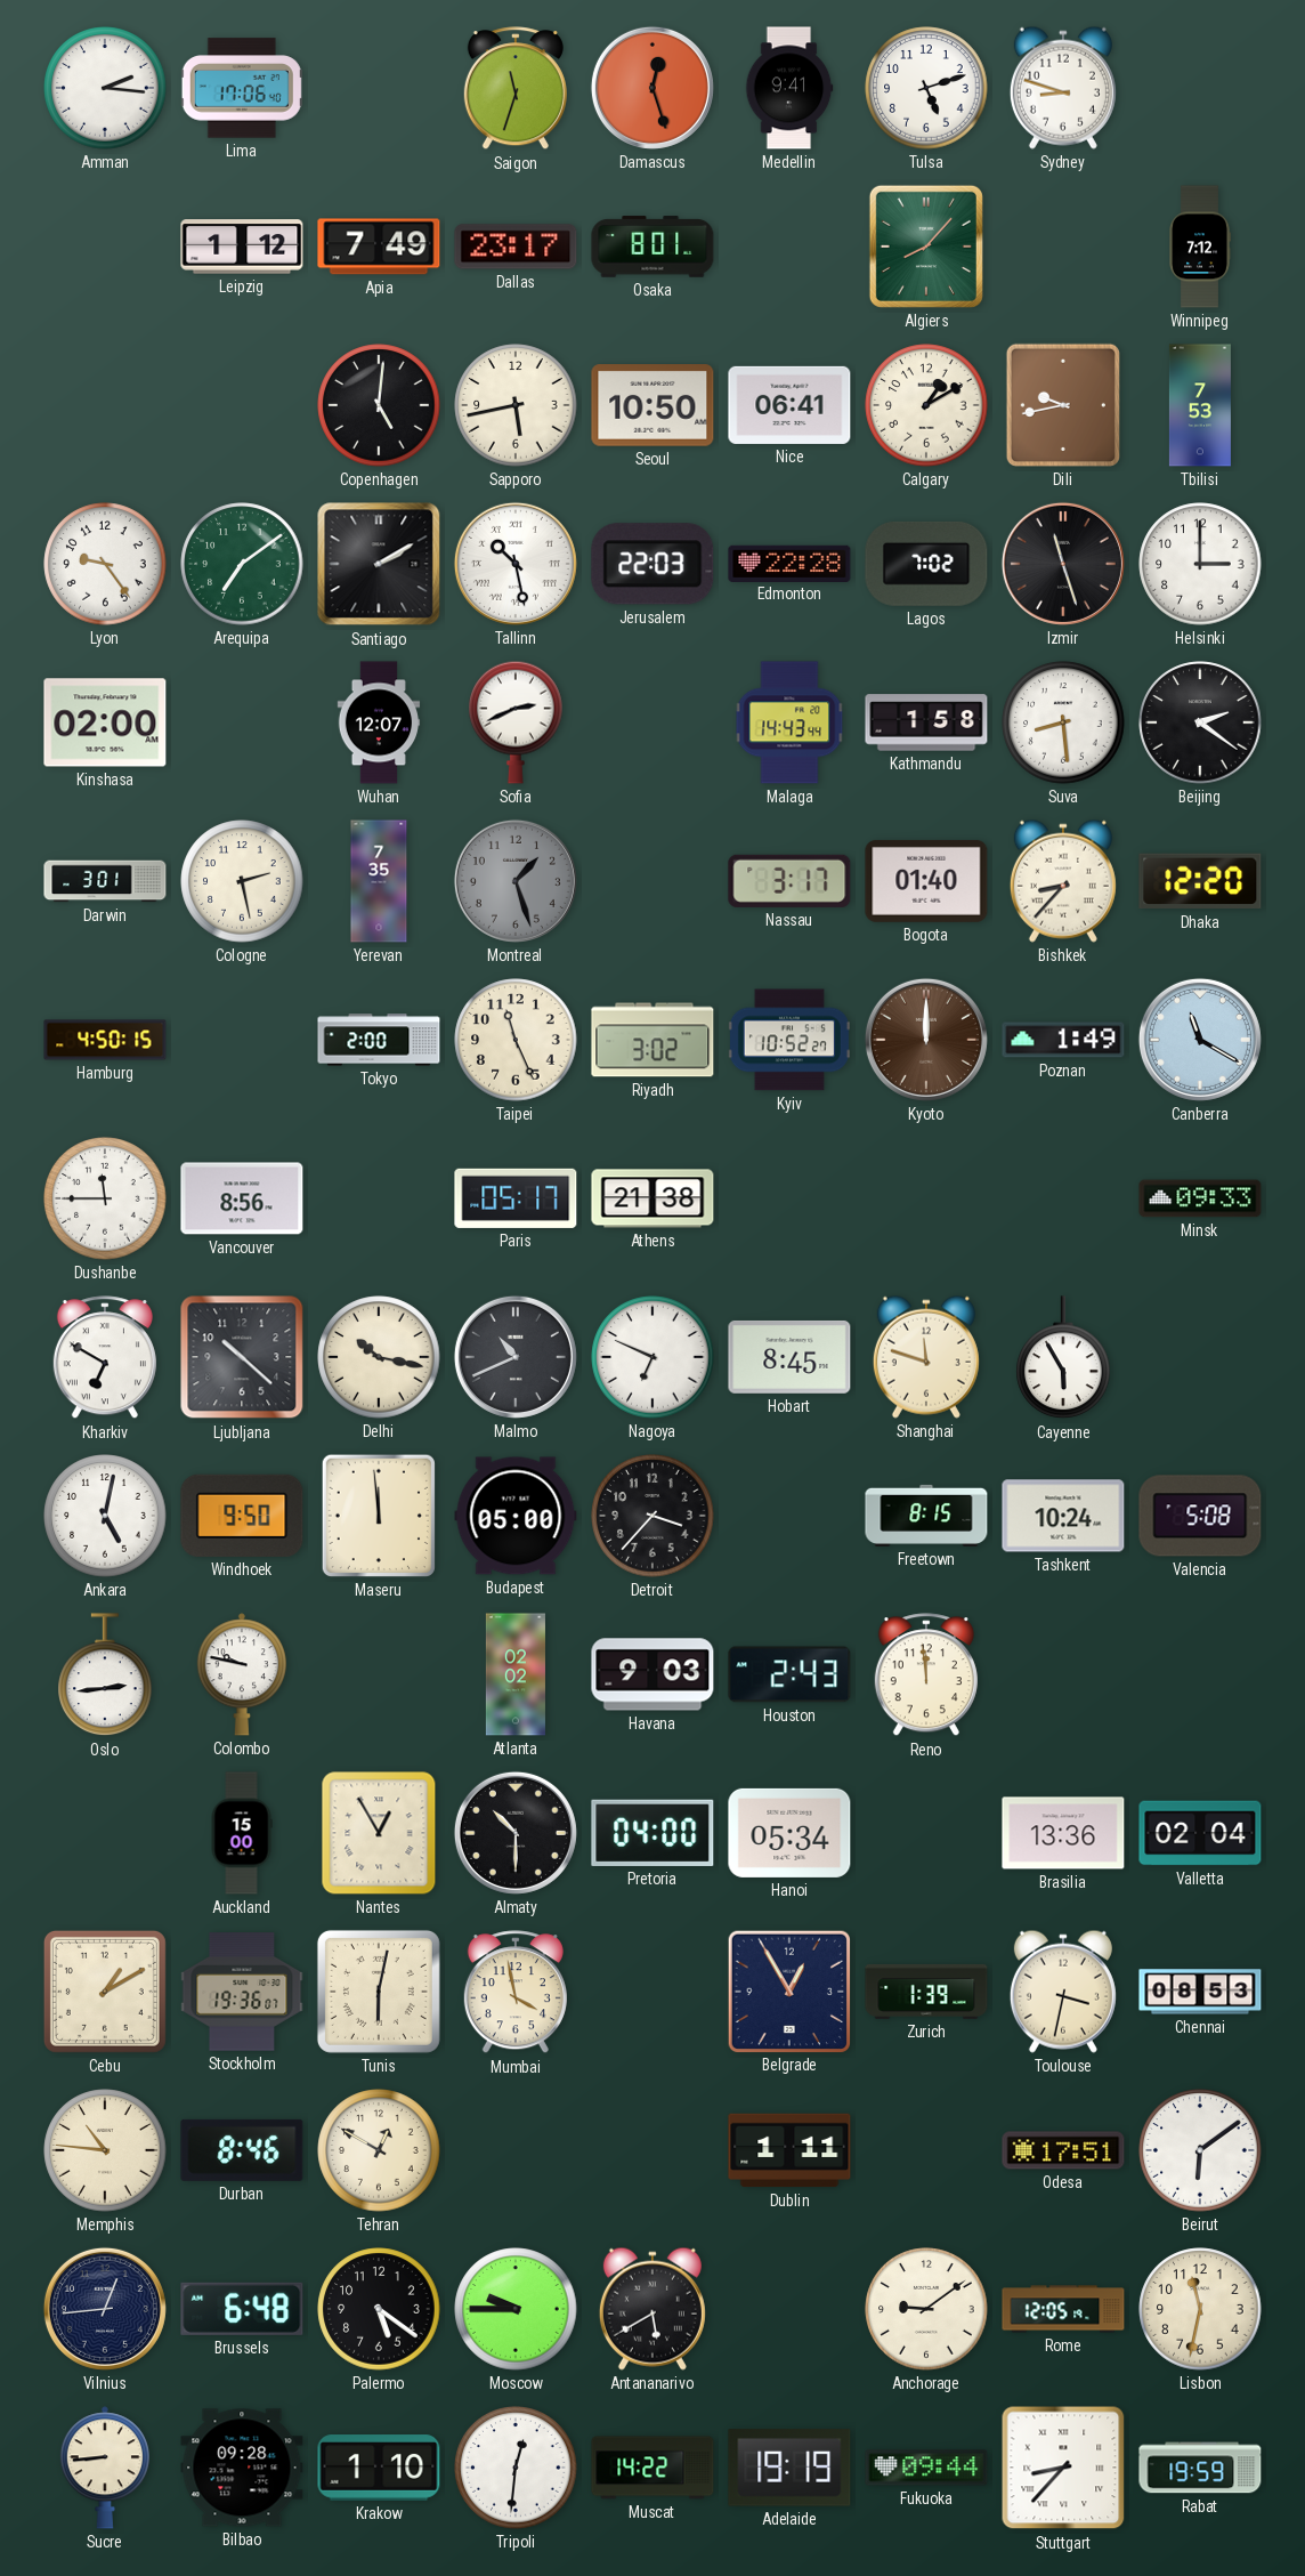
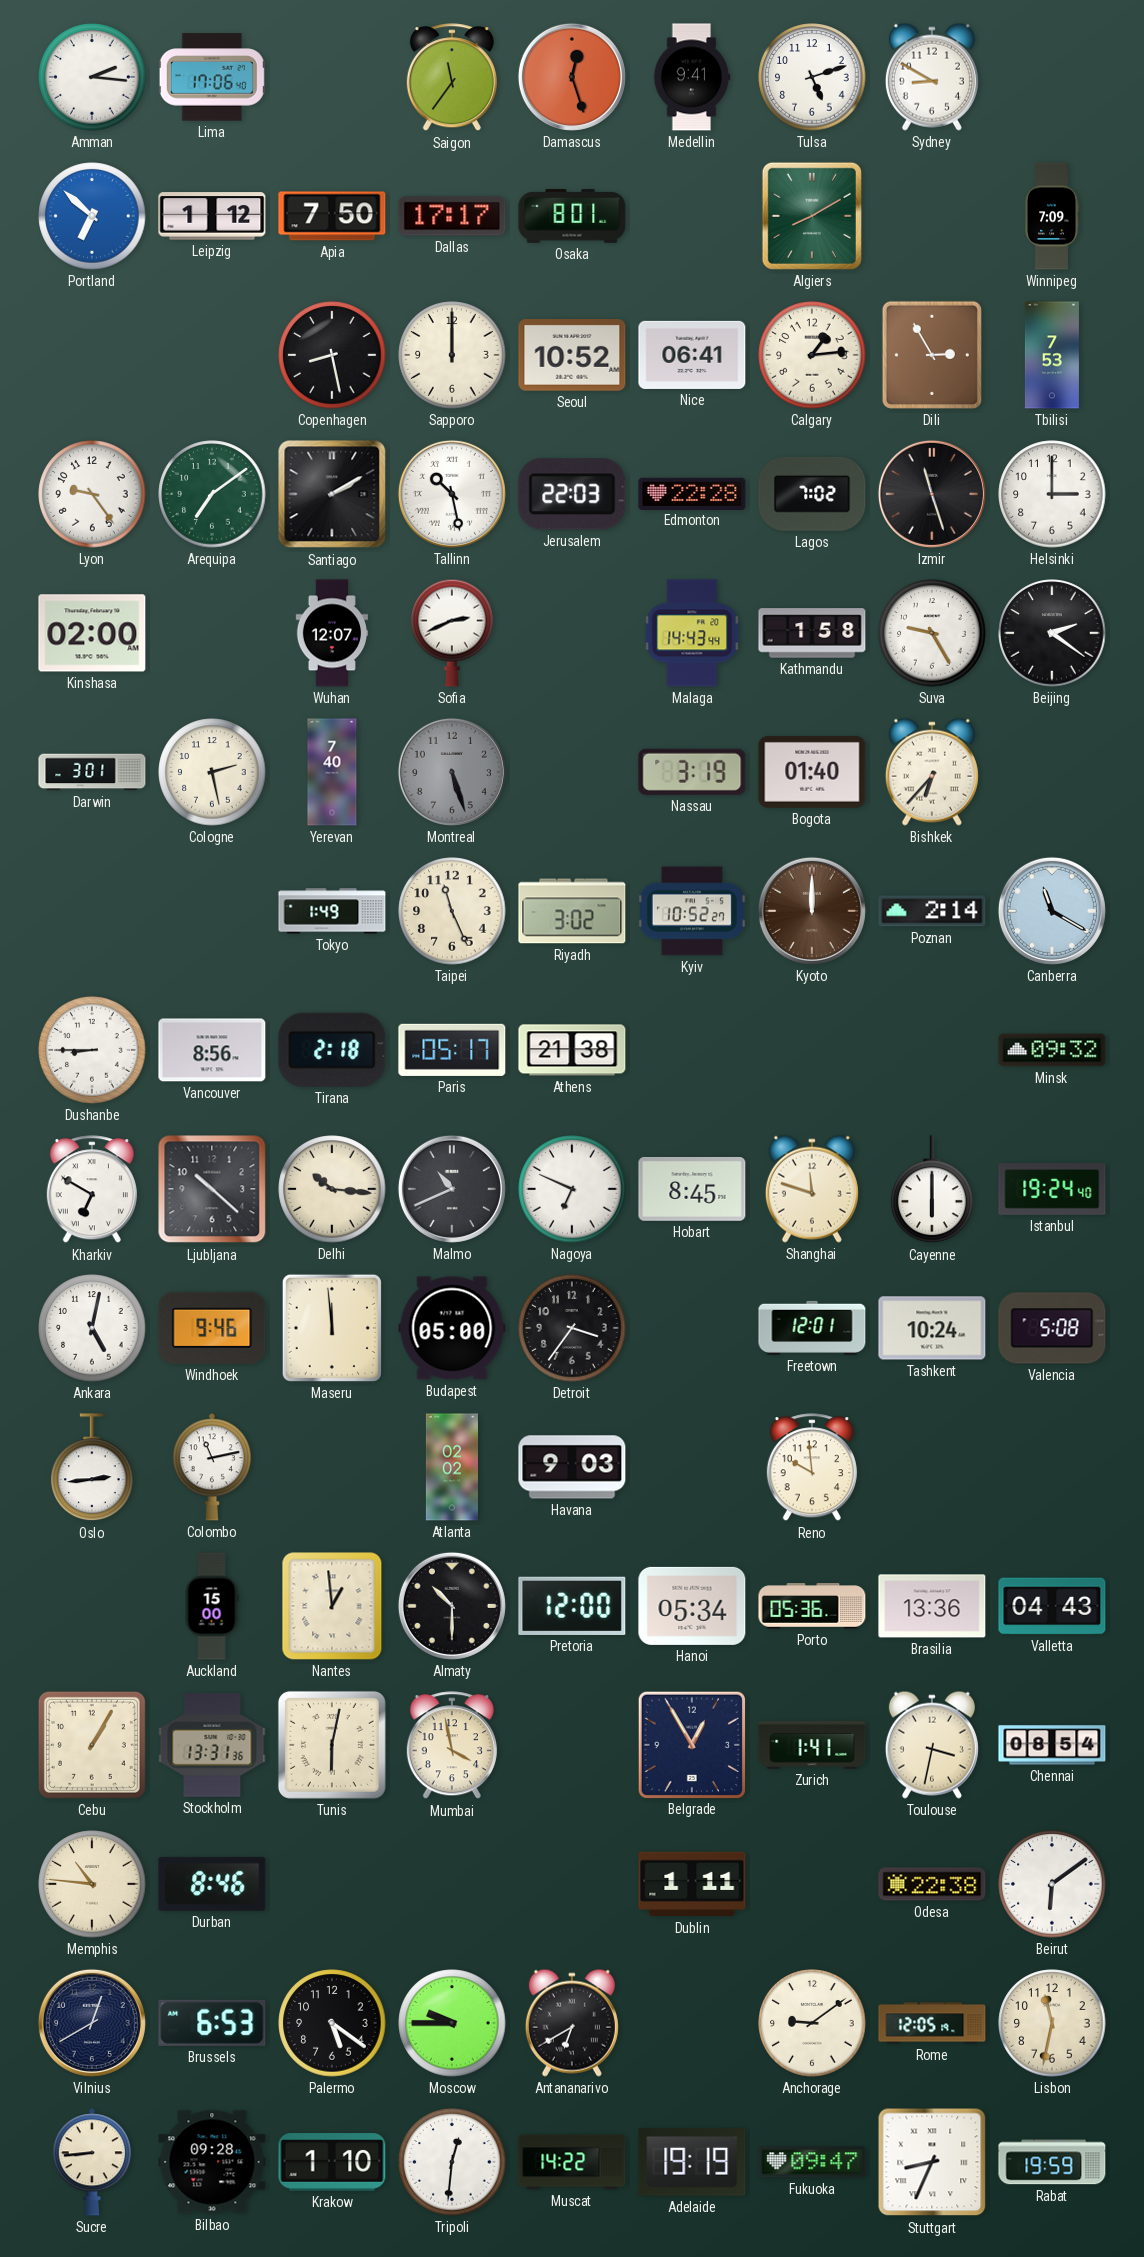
Saigon: 11:33 -> 11:36
Sydney: 8:48 -> 8:50
Portland: none -> 6:52
Apia: 7:49 -> 7:50
Dallas: 23:17 -> 17:17
Algiers: 8:07 -> 8:10
Winnipeg: 7:12 -> 7:09
Copenhagen: 5:01 -> 8:28
Sapporo: 5:43 -> 12:00
Seoul: 10:50 -> 10:52
Calgary: 1:10 -> 1:14
Dili: 9:43 -> 2:55
Suva: 8:29 -> 9:25
Yerevan: 7:35 -> 7:40
Montreal: 1:27 -> 5:27
Nassau: 3:17 -> 3:19
Bishkek: 8:37 -> 6:37
Dhaka: 12:20 -> none
Hamburg: 4:50 -> none
Tokyo: 2:00 -> 1:49
Poznan: 1:49 -> 2:14
Dushanbe: 11:45 -> 8:45
Tirana: none -> 2:18
Minsk: 09:33 -> 09:32
Delhi: 10:17 -> 10:16
Cayenne: 5:55 -> 6:00
Istanbul: none -> 19:24
Windhoek: 9:50 -> 9:46
Detroit: 3:37 -> 3:36
Freetown: 8:15 -> 12:01
Colombo: 9:47 -> 11:13
Houston: 2:43 -> none
Reno: 11:59 -> 9:59
Nantes: 12:55 -> 12:59
Pretoria: 04:00 -> 12:00
Porto: none -> 05:36
Valletta: 02:04 -> 04:43
Cebu: 1:10 -> 1:05
Stockholm: 19:36 -> 13:31
Zurich: 1:39 -> 1:41
Chennai: 08:53 -> 08:54
Tehran: 12:50 -> none
Odesa: 17:51 -> 22:38
Vilnius: 12:44 -> 12:40
Brussels: 6:48 -> 6:53
Antananarivo: 5:40 -> 6:40
Fukuoka: 09:44 -> 09:47
Stuttgart: 8:37 -> 8:34
